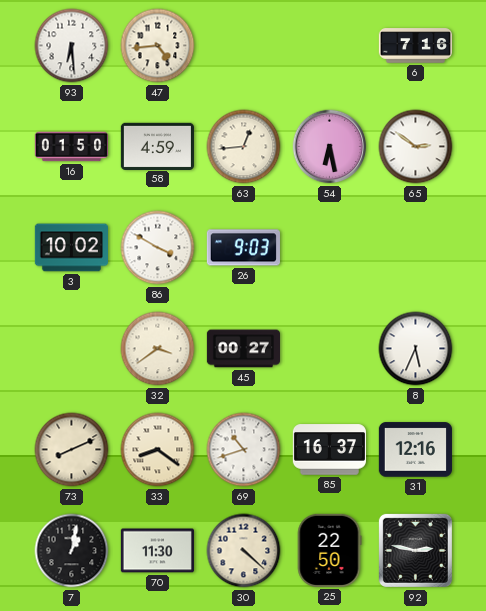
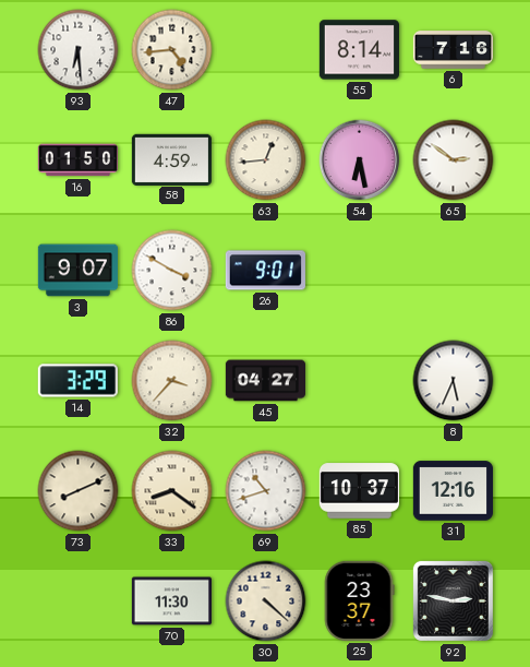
55: none -> 8:14
3: 10:02 -> 9:07
26: 9:03 -> 9:01
14: none -> 3:29
32: 3:39 -> 3:37
45: 00:27 -> 04:27
85: 16:37 -> 10:37
7: 1:02 -> none
25: 22:50 -> 23:37
